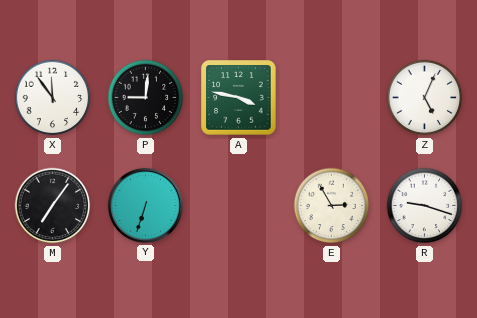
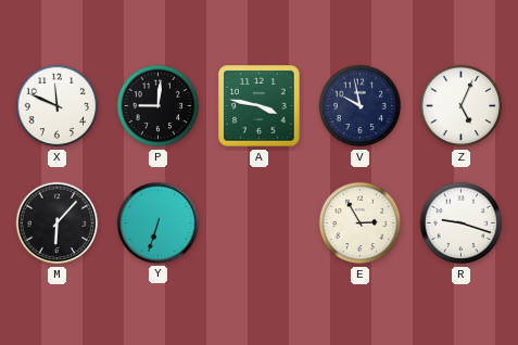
X: 11:54 -> 11:49
V: none -> 9:58
M: 7:06 -> 6:07
